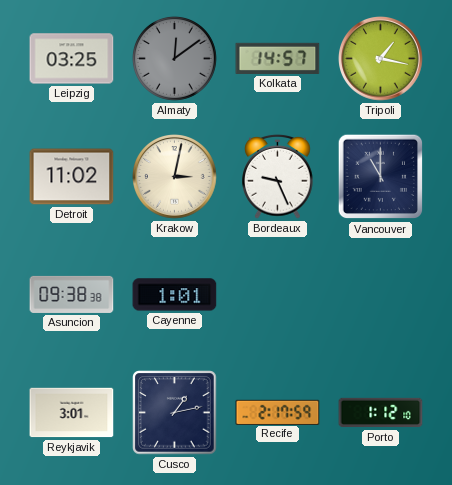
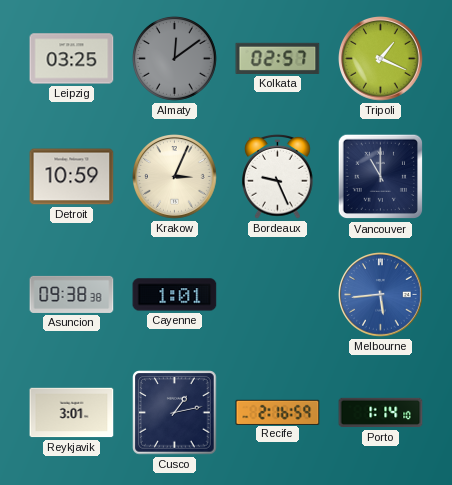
Kolkata: 14:57 -> 02:57
Tripoli: 1:17 -> 1:19
Detroit: 11:02 -> 10:59
Krakow: 3:02 -> 3:04
Melbourne: none -> 5:44
Recife: 2:17 -> 2:16
Porto: 1:12 -> 1:14
